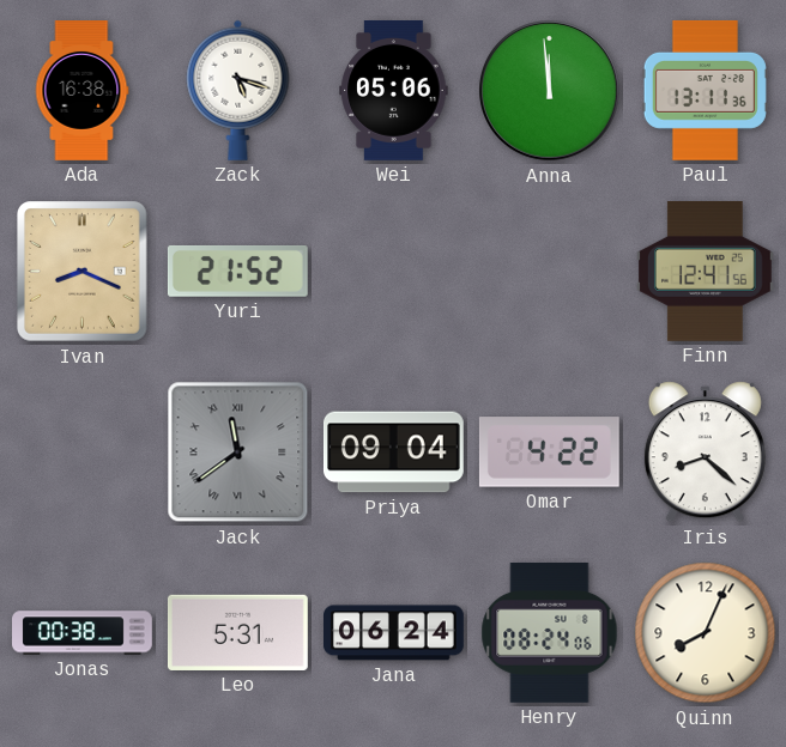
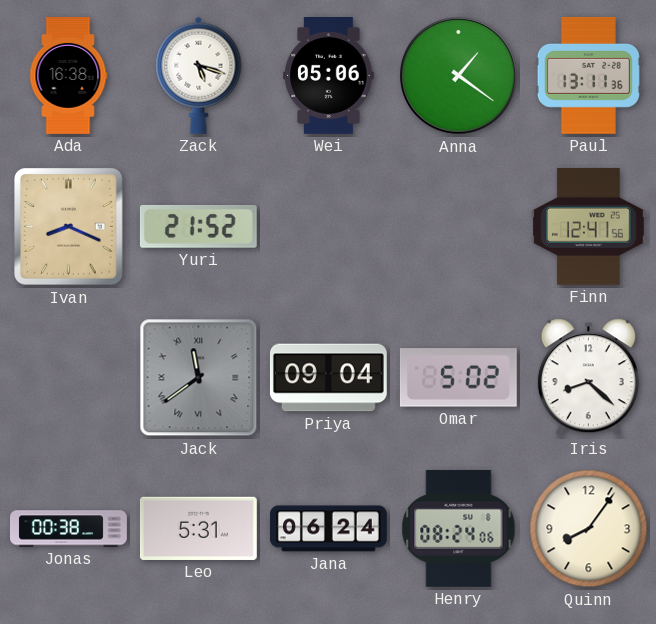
Anna: 11:59 -> 1:21
Omar: 4:22 -> 5:02
Quinn: 8:04 -> 8:06
